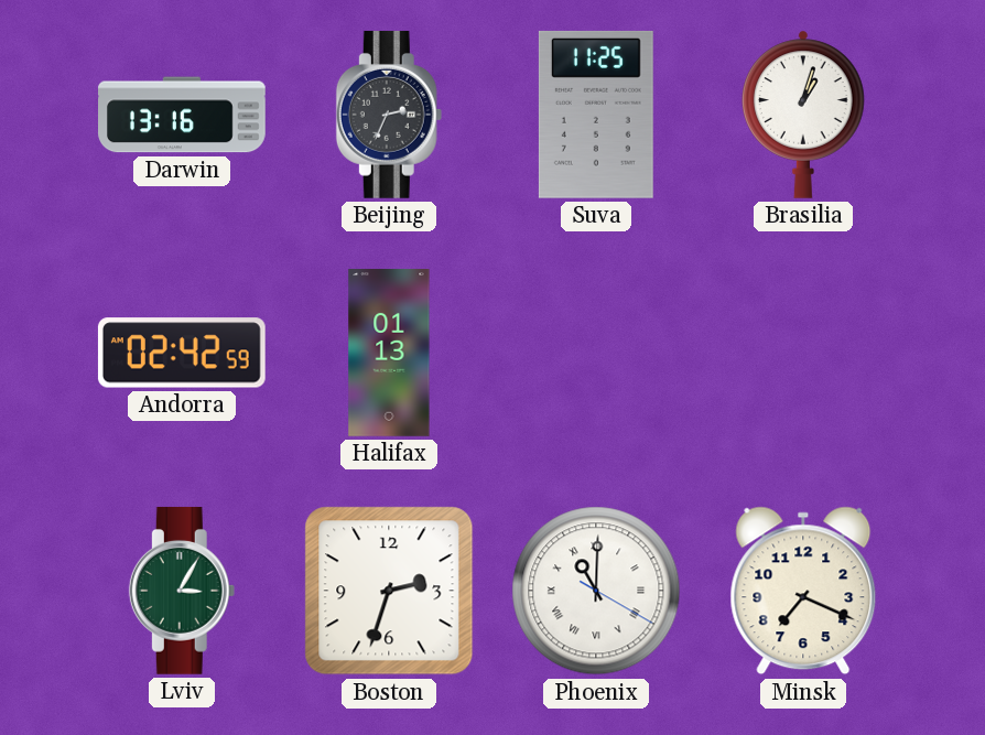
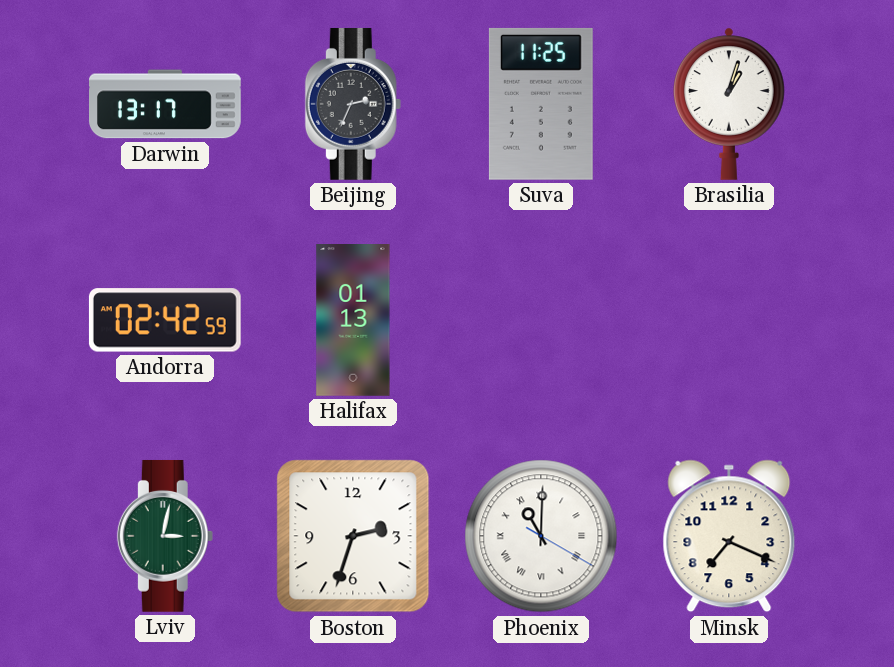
Darwin: 13:16 -> 13:17
Lviv: 3:05 -> 3:02
